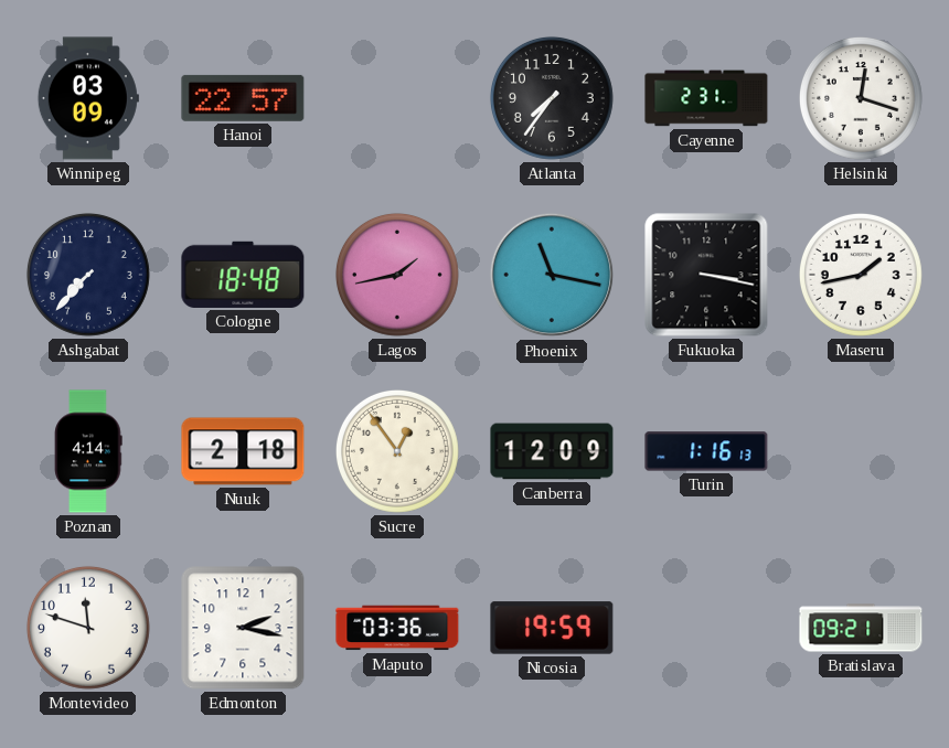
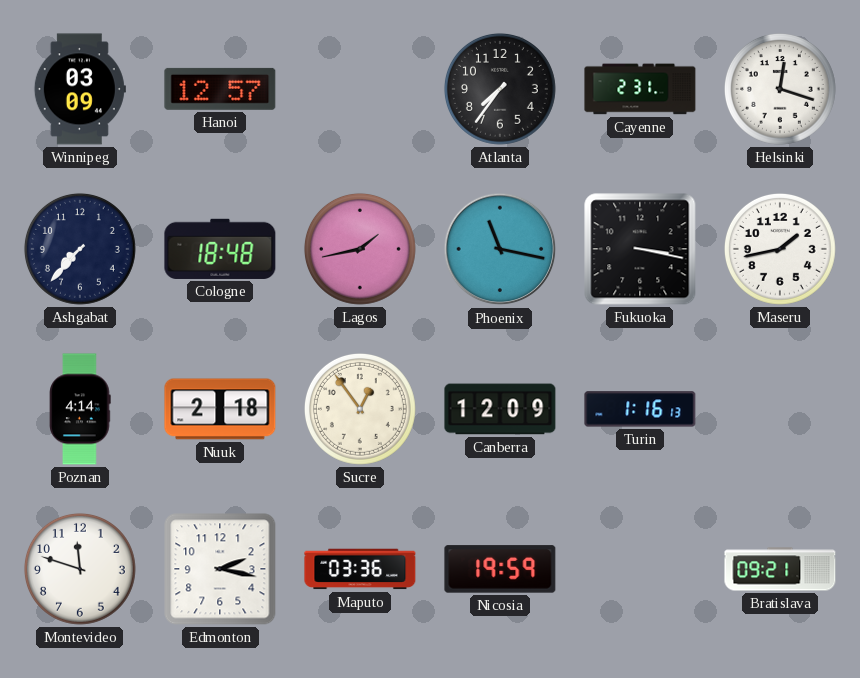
Hanoi: 22:57 -> 12:57
